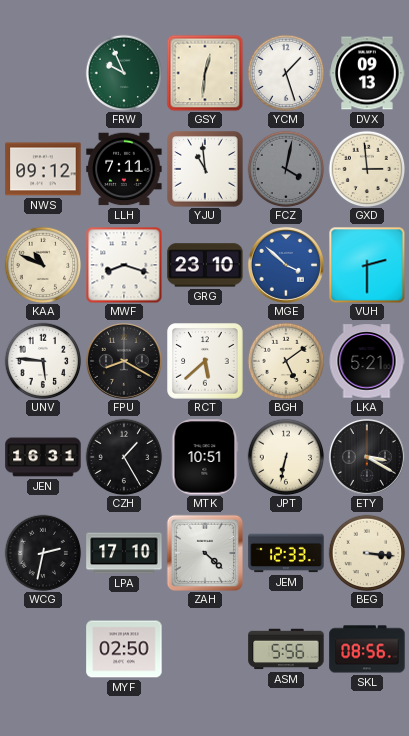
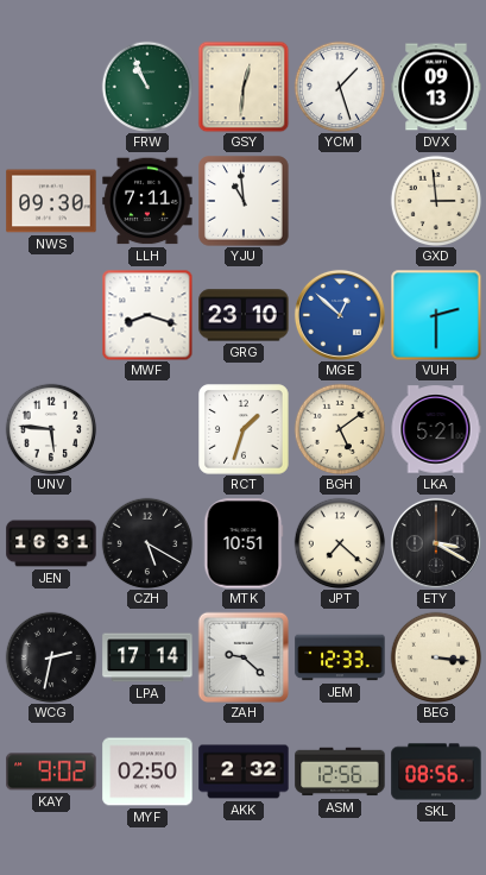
FRW: 9:56 -> 10:56
NWS: 09:12 -> 09:30
FCZ: 4:02 -> none
KAA: 10:49 -> none
MGE: 3:52 -> 12:52
FPU: 8:20 -> none
RCT: 5:38 -> 1:33
CZH: 1:25 -> 5:20
JPT: 6:32 -> 7:22
LPA: 17:10 -> 17:14
ZAH: 4:22 -> 9:22
KAY: none -> 9:02
AKK: none -> 2:32
ASM: 5:56 -> 12:56
